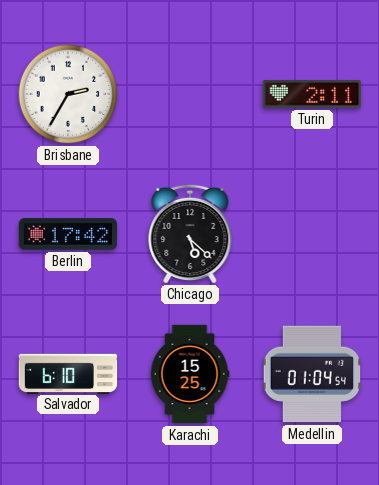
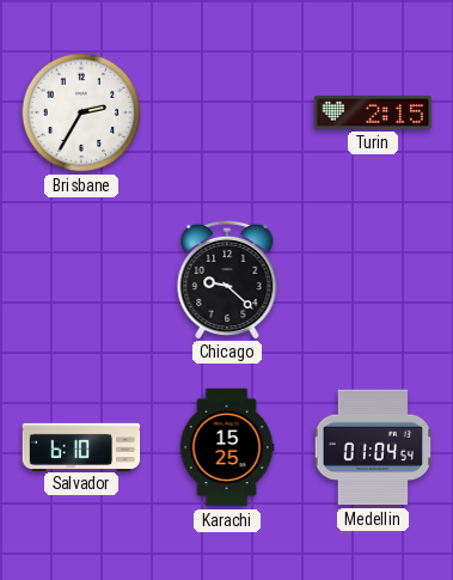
Turin: 2:11 -> 2:15
Berlin: 17:42 -> none
Chicago: 5:22 -> 9:22
